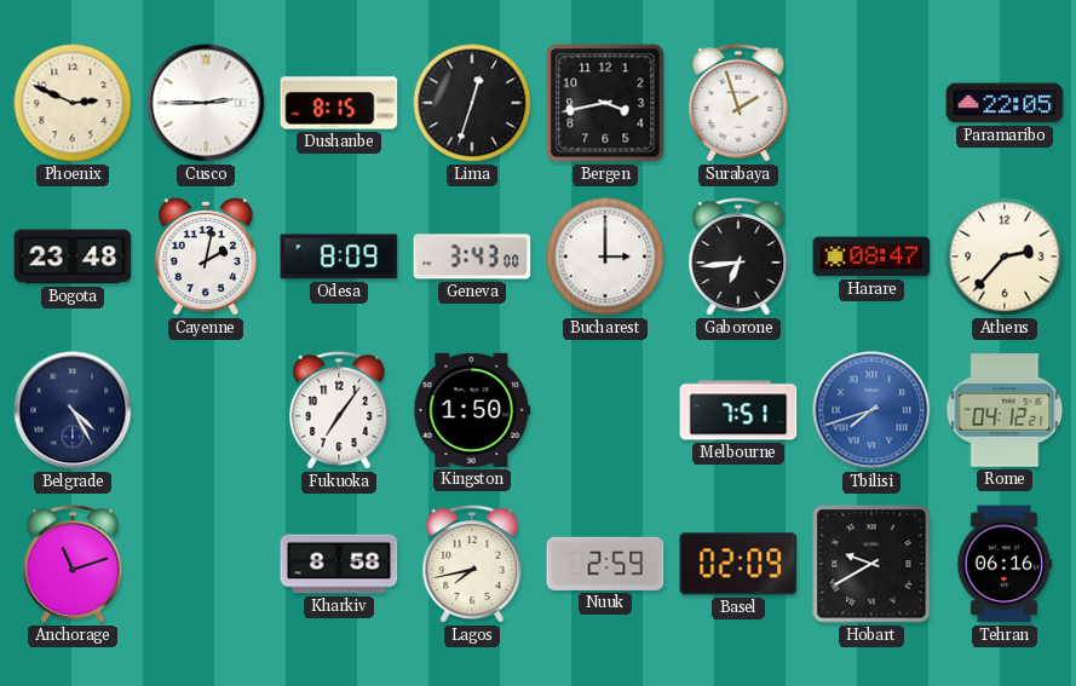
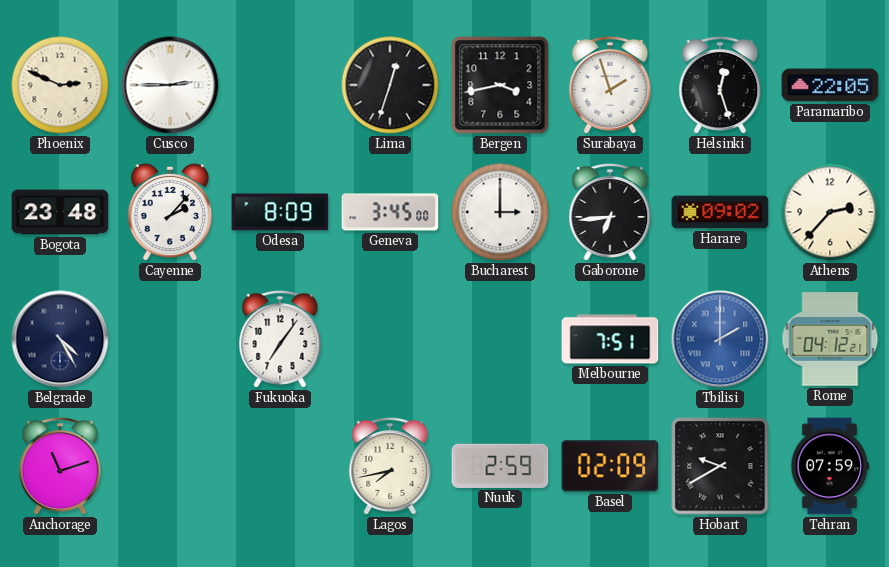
Dushanbe: 8:15 -> none
Helsinki: none -> 12:27
Cayenne: 2:02 -> 2:07
Geneva: 3:43 -> 3:45
Harare: 08:47 -> 09:02
Kingston: 1:50 -> none
Tbilisi: 7:42 -> 2:00
Kharkiv: 8:58 -> none
Tehran: 06:16 -> 07:59
